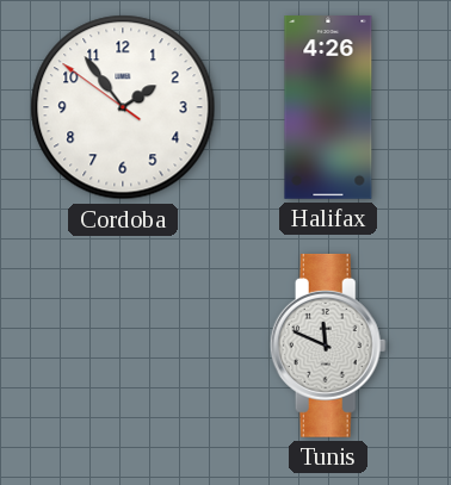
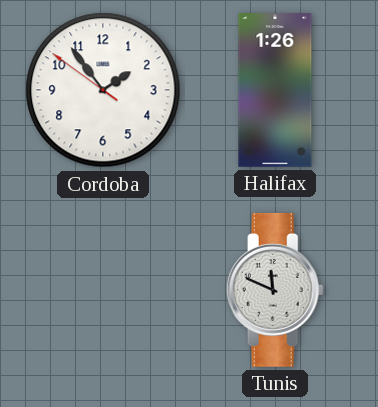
Halifax: 4:26 -> 1:26
